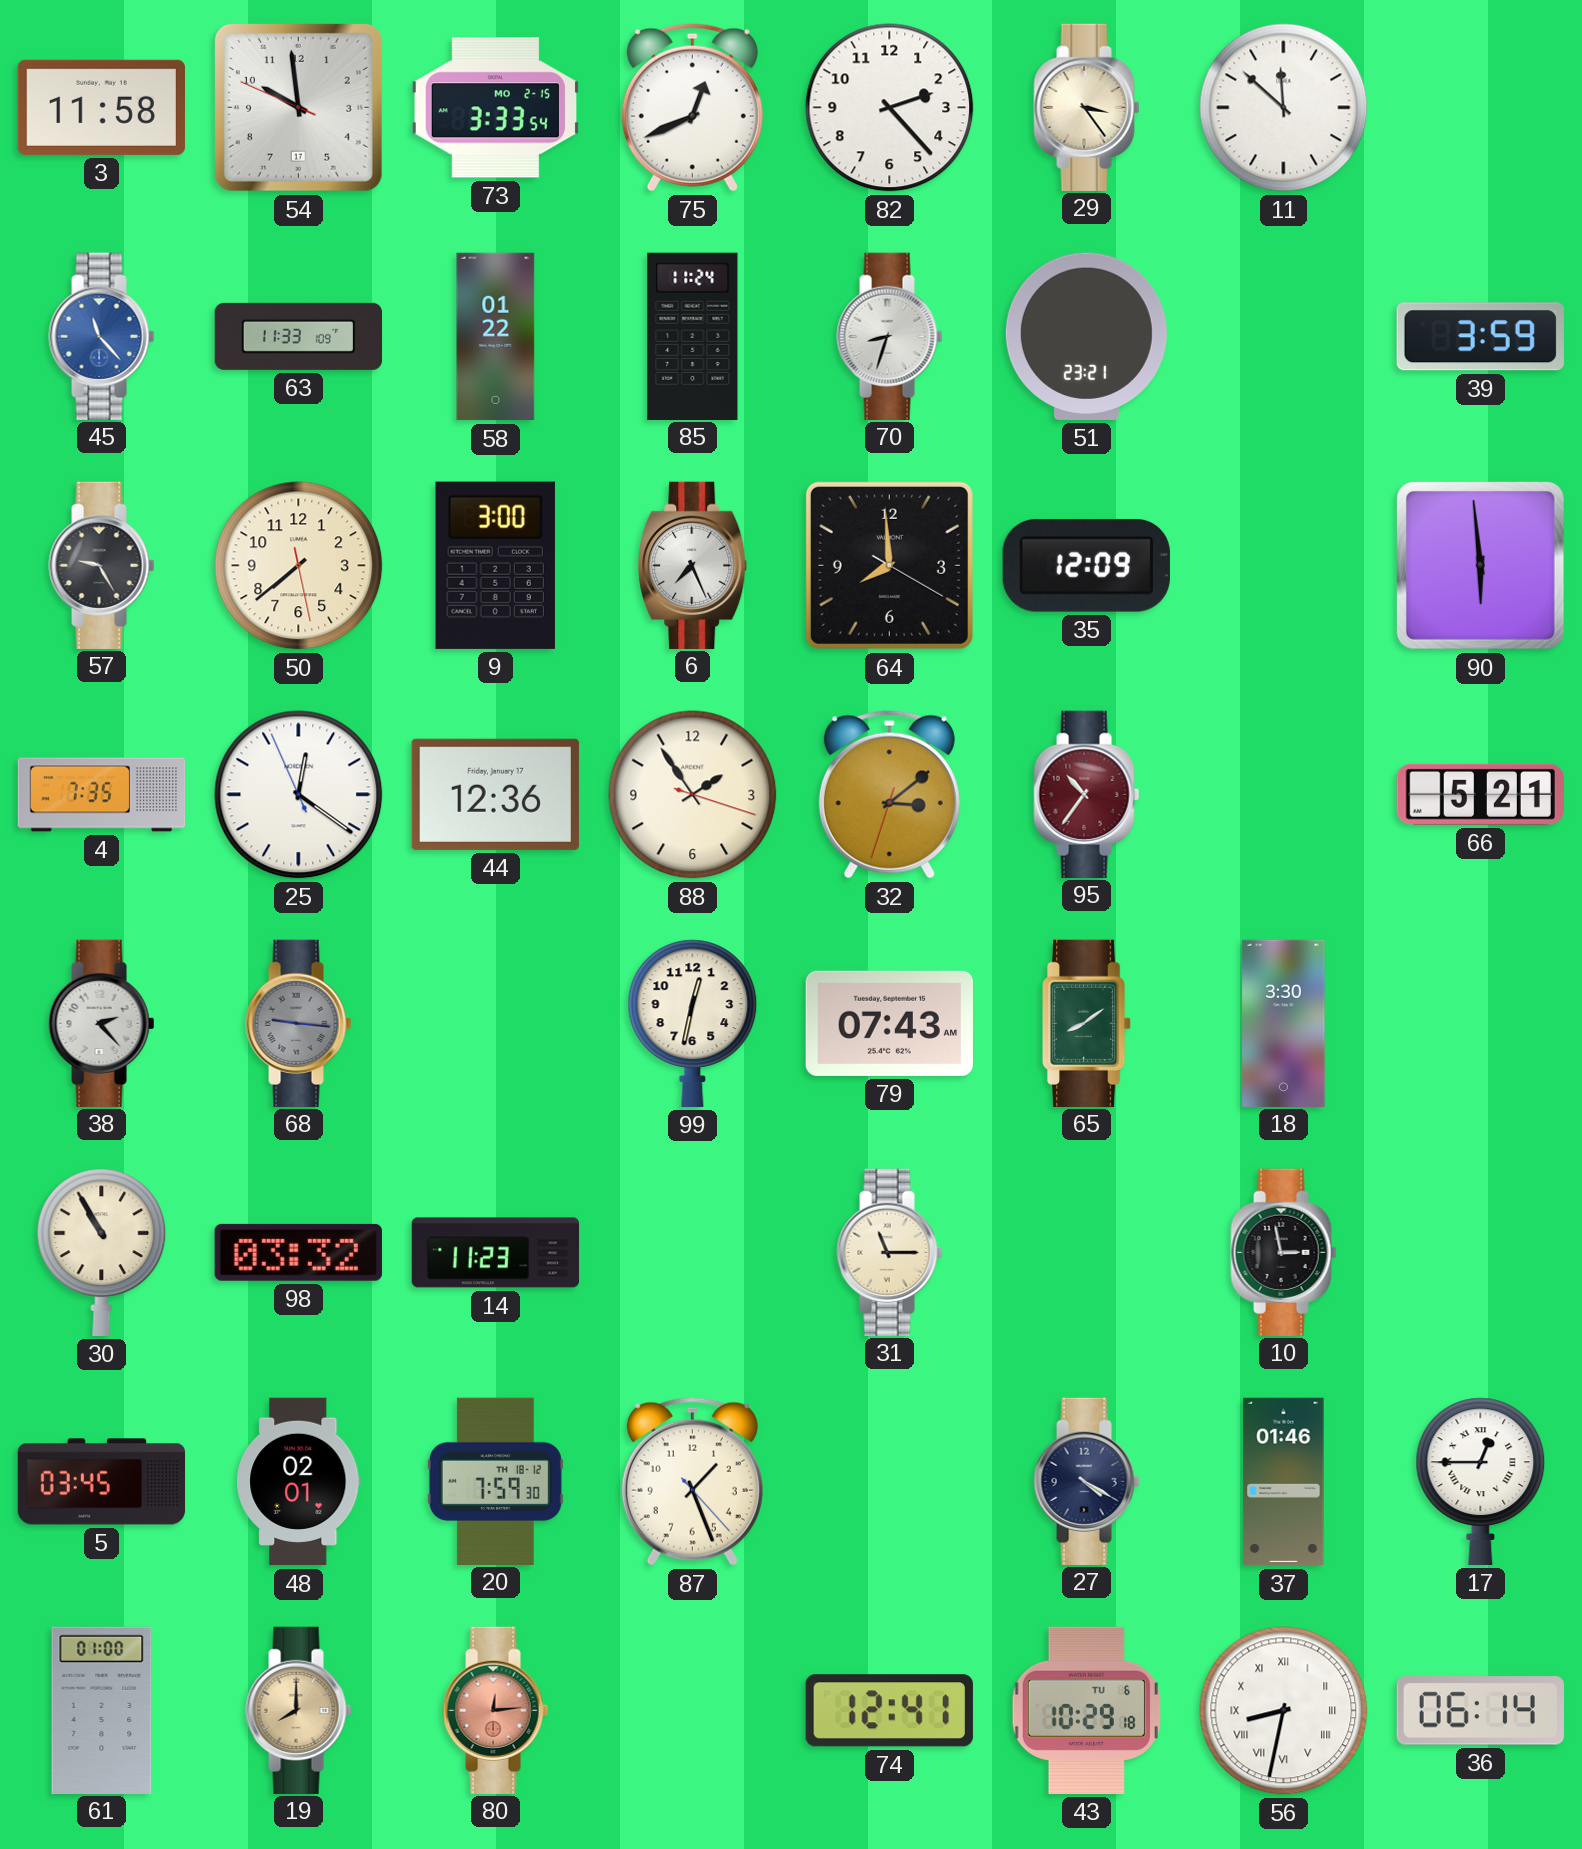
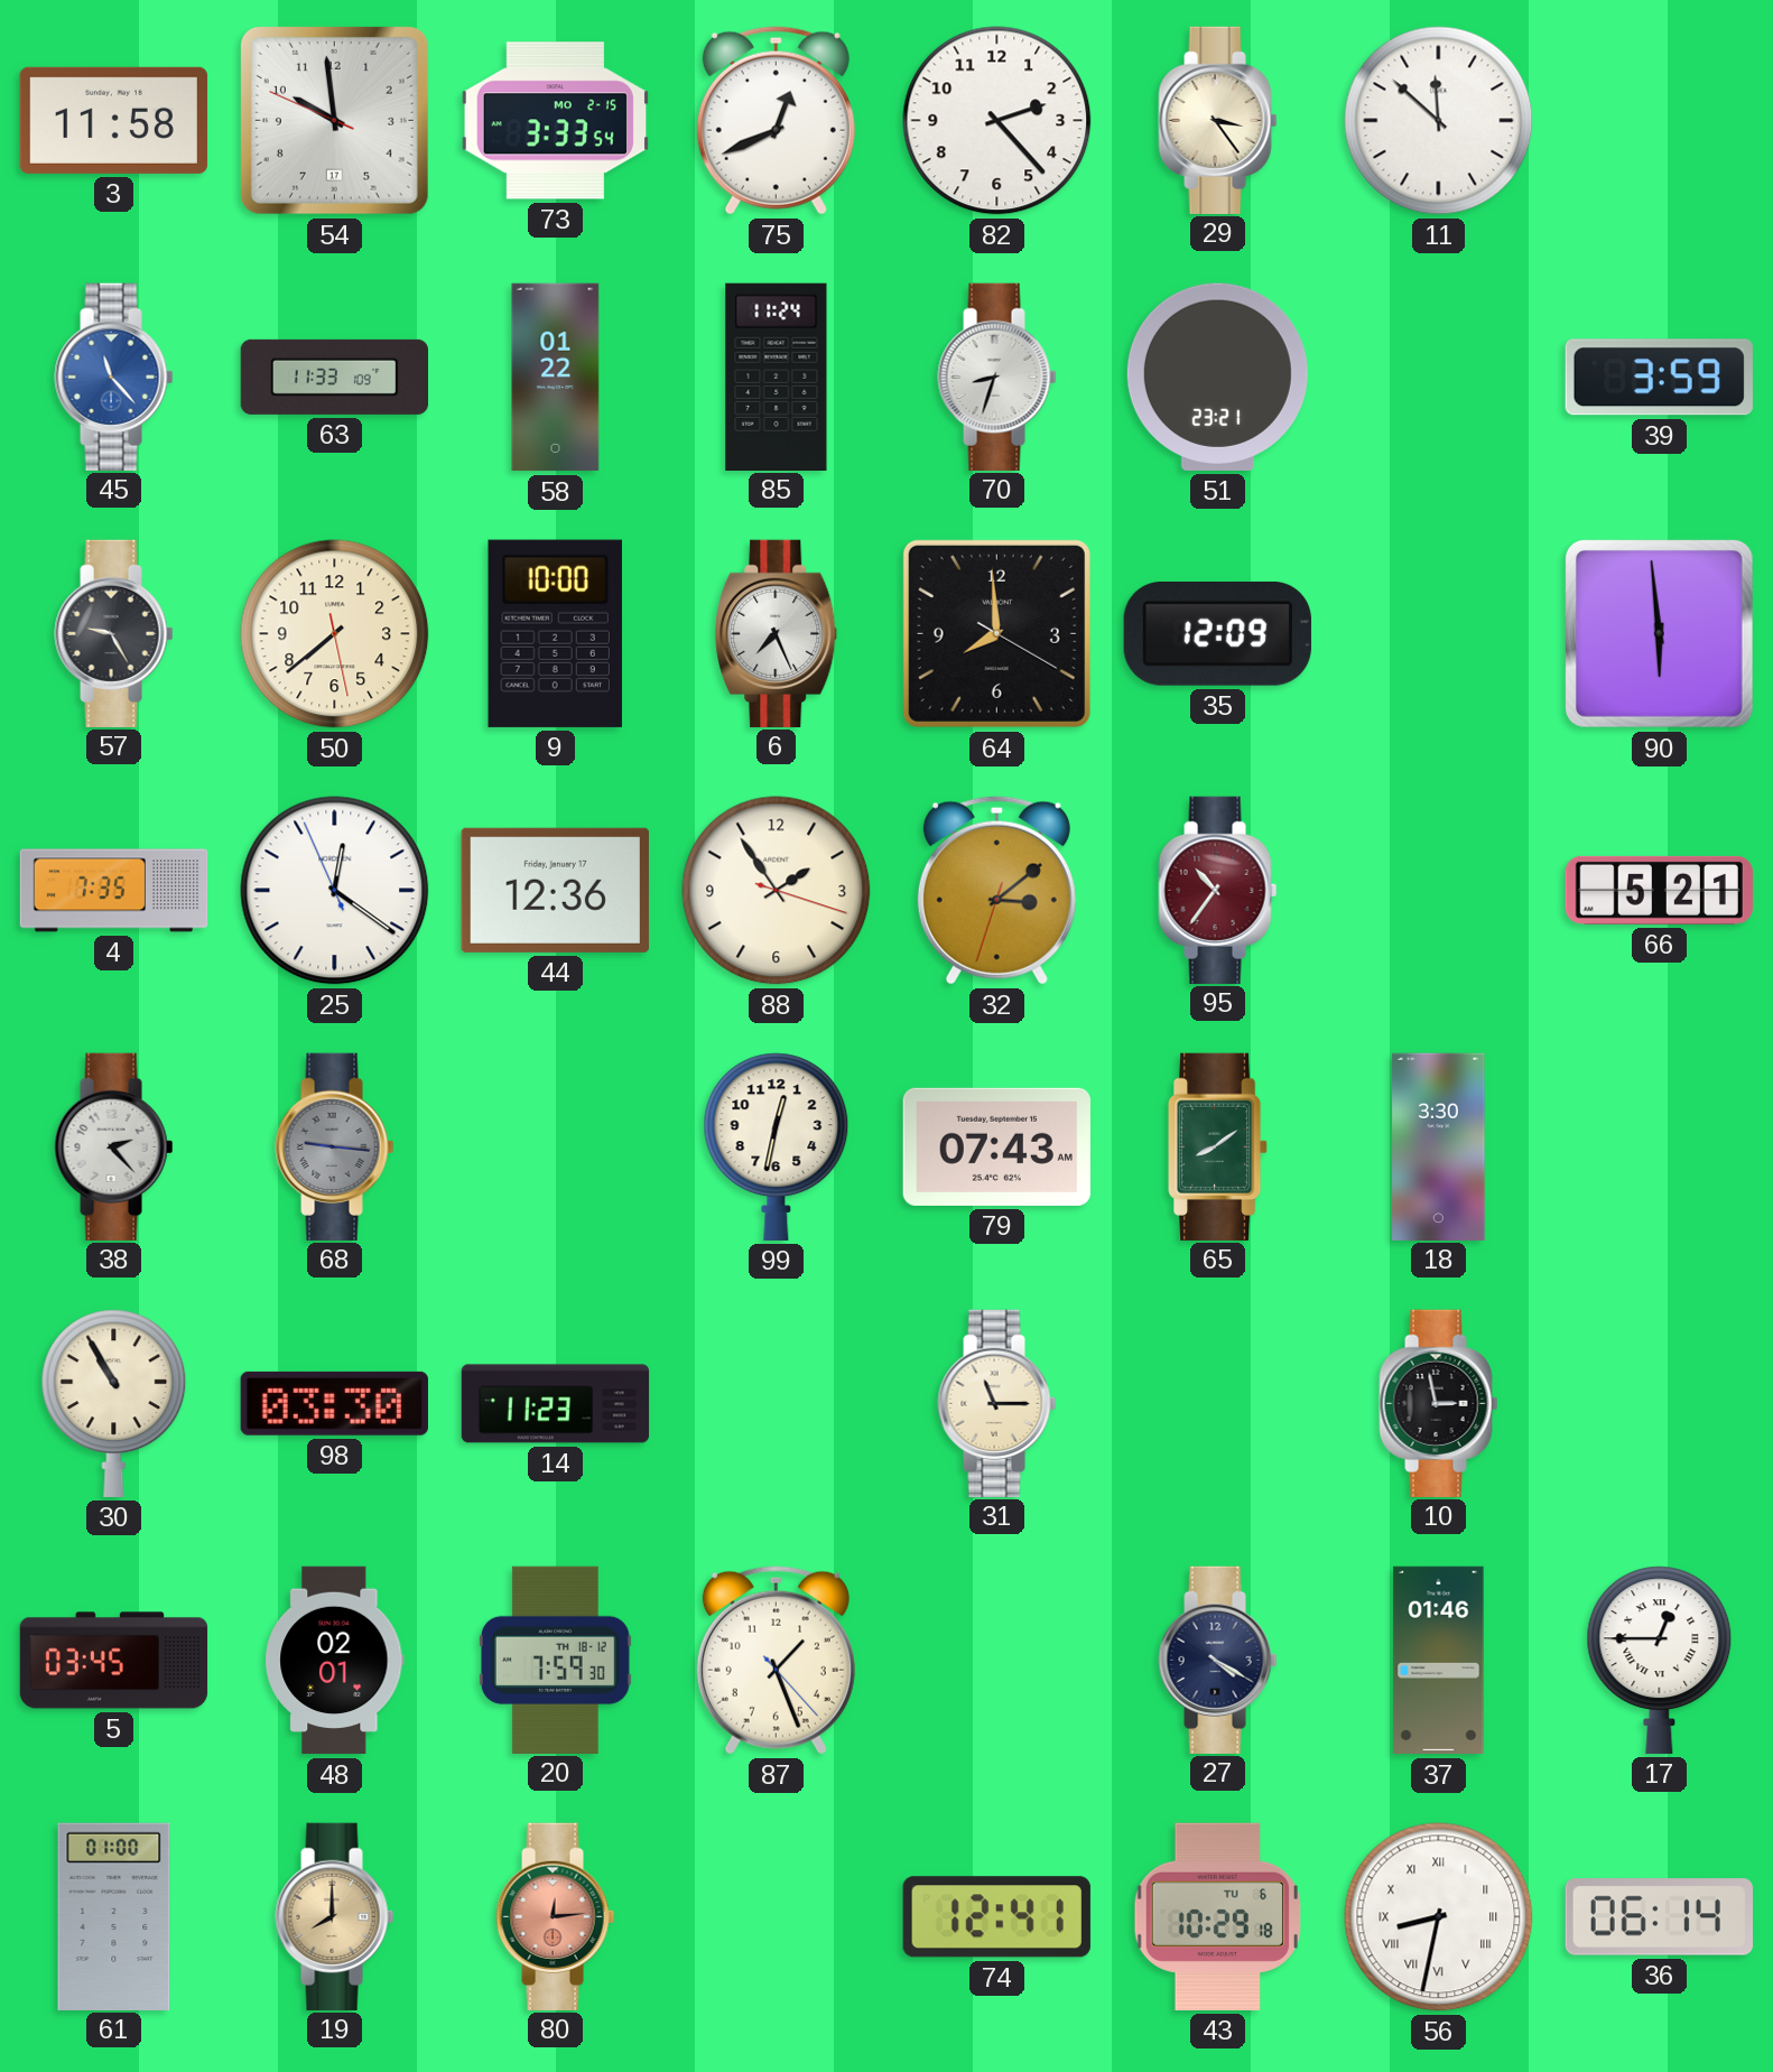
9: 3:00 -> 10:00
98: 03:32 -> 03:30
